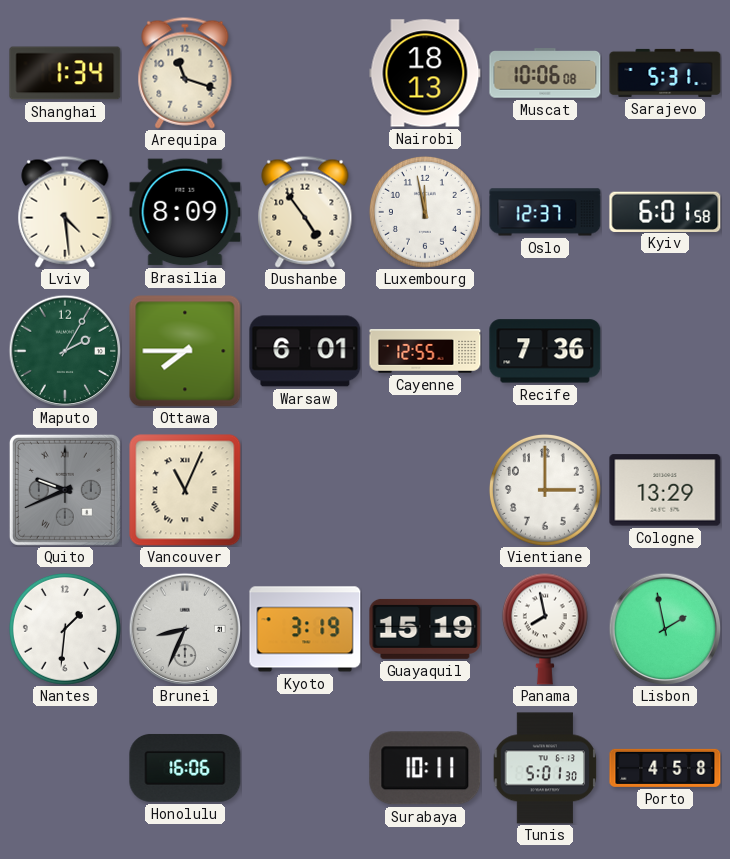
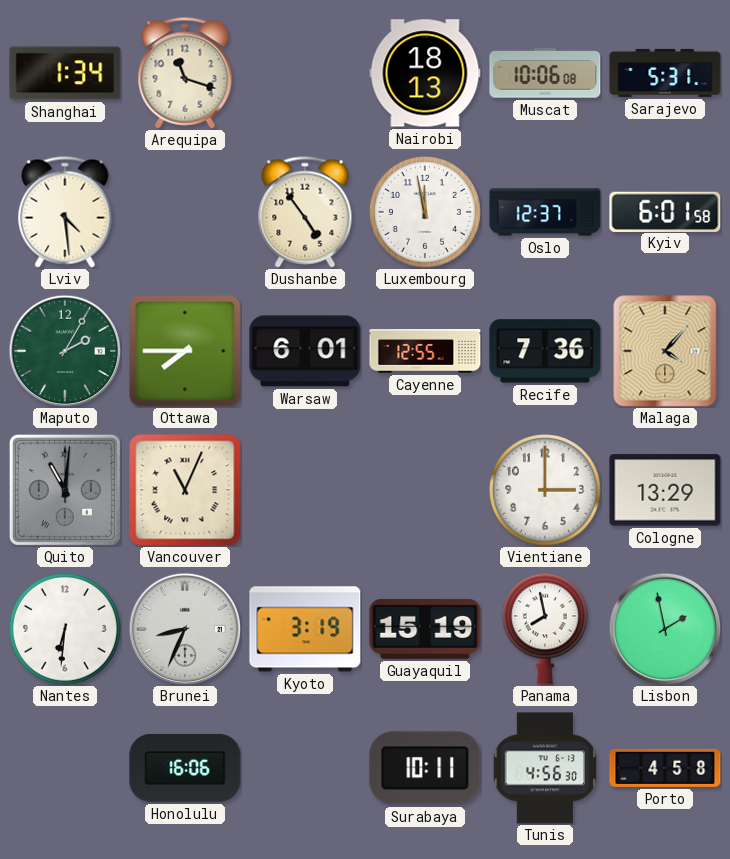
Brasilia: 8:09 -> none
Malaga: none -> 4:07
Quito: 9:41 -> 11:01
Nantes: 1:31 -> 6:31
Tunis: 5:01 -> 4:56
